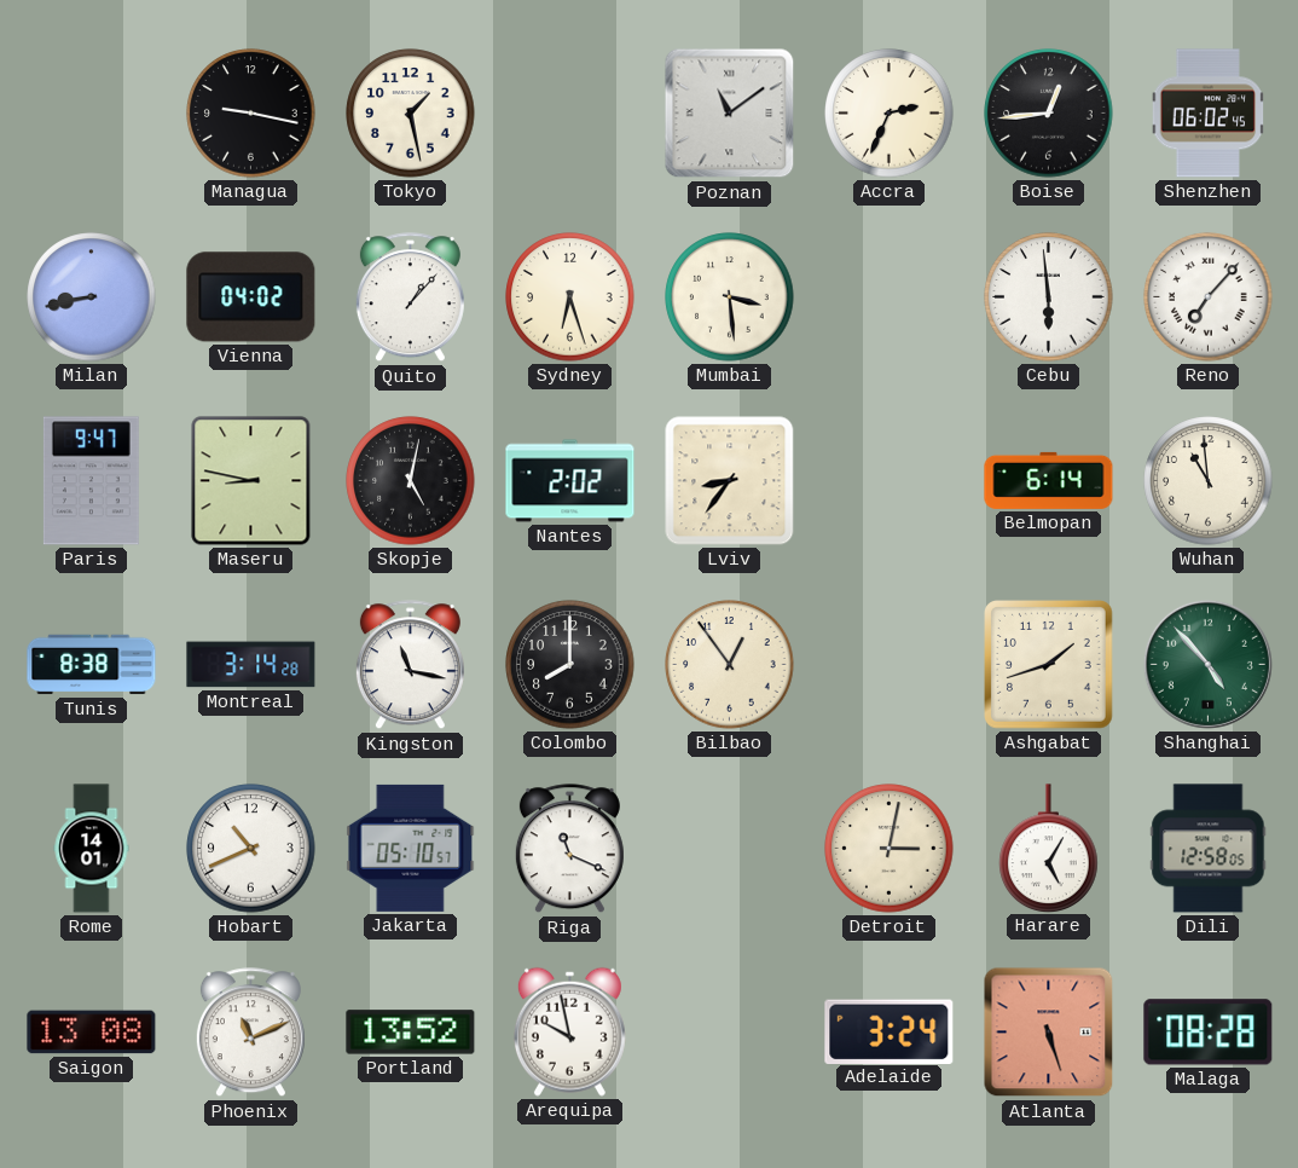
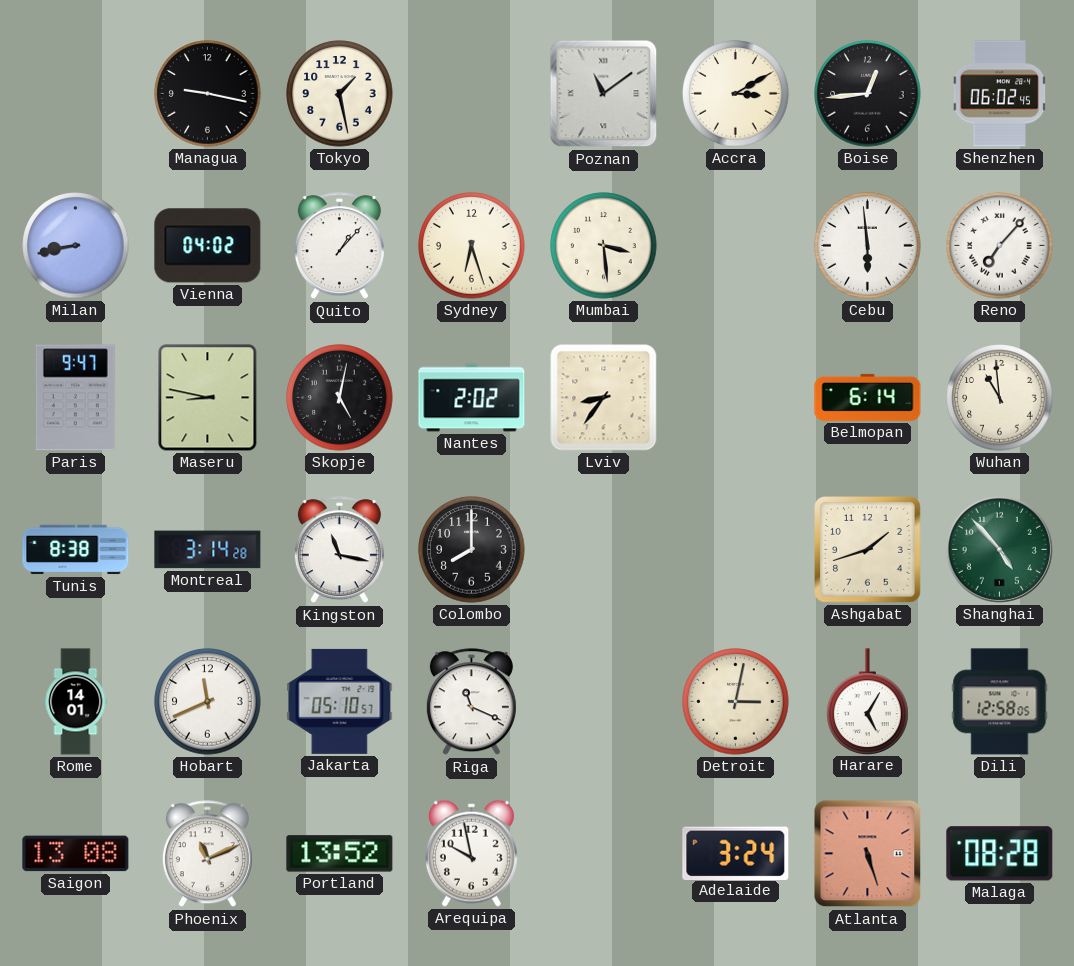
Accra: 2:34 -> 3:10
Bilbao: 12:54 -> none
Hobart: 10:41 -> 11:41
